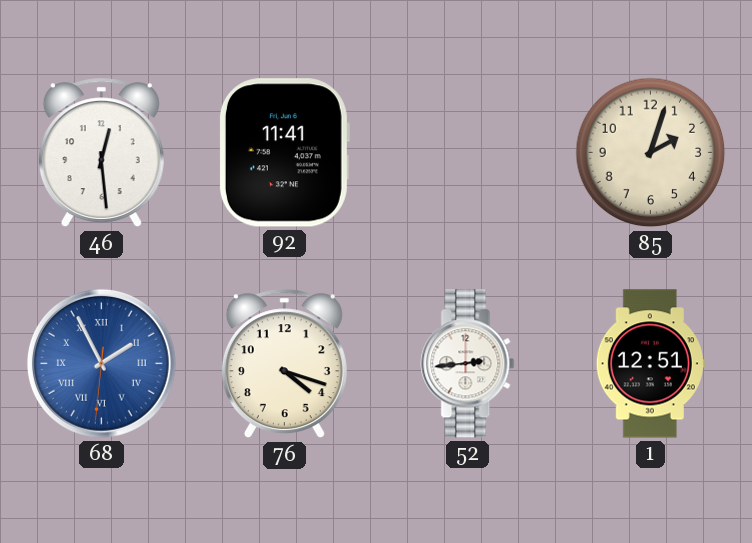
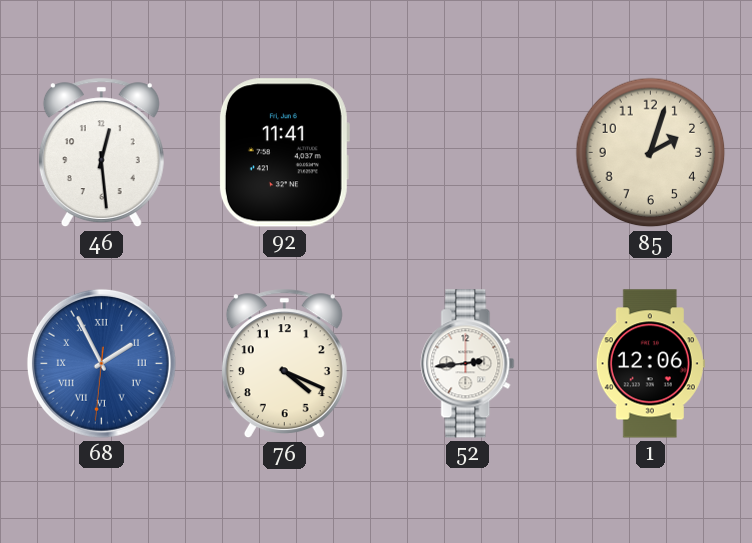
76: 4:18 -> 4:19
1: 12:51 -> 12:06
